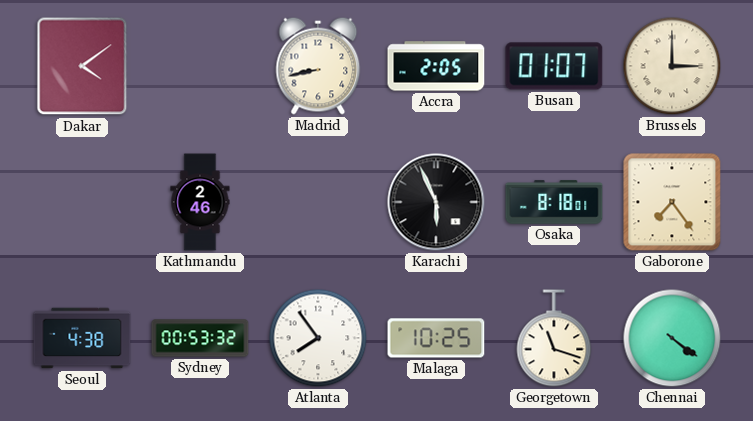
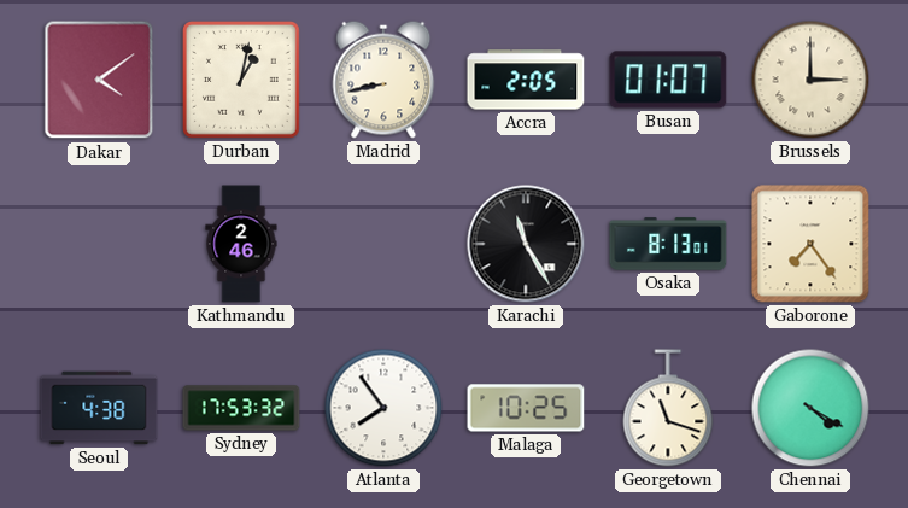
Durban: none -> 1:02
Karachi: 5:56 -> 11:25
Osaka: 8:18 -> 8:13
Sydney: 00:53 -> 17:53
Chennai: 4:21 -> 4:20
